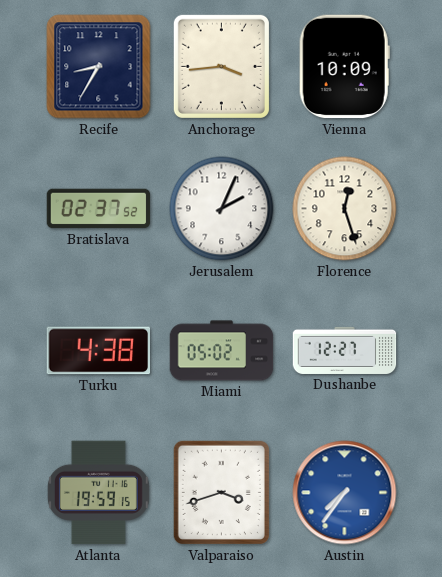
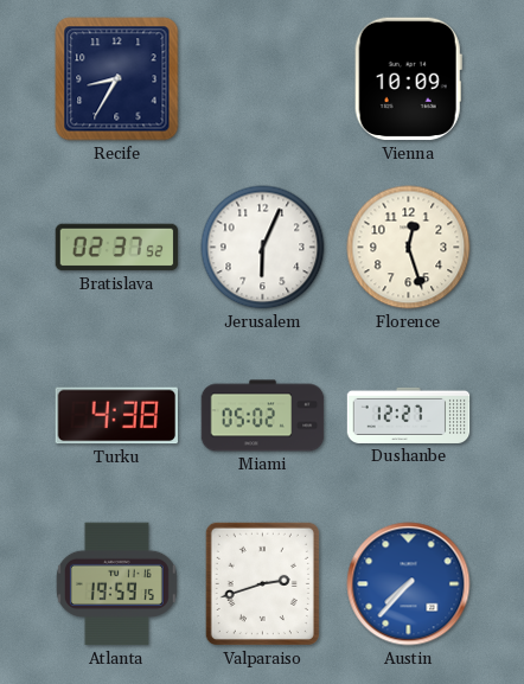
Anchorage: 3:44 -> none
Jerusalem: 2:04 -> 6:04
Valparaiso: 3:42 -> 2:42
Austin: 7:36 -> 7:37
